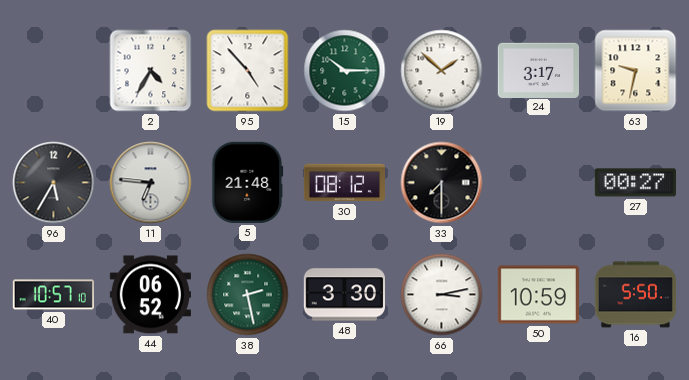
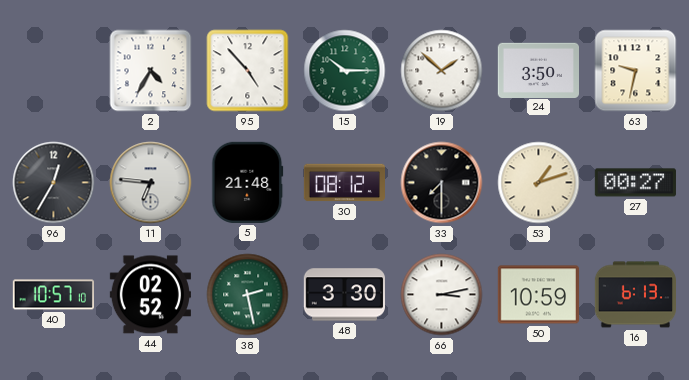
24: 3:17 -> 3:50
96: 5:35 -> 12:35
53: none -> 1:12
44: 06:52 -> 02:52
16: 5:50 -> 6:13
